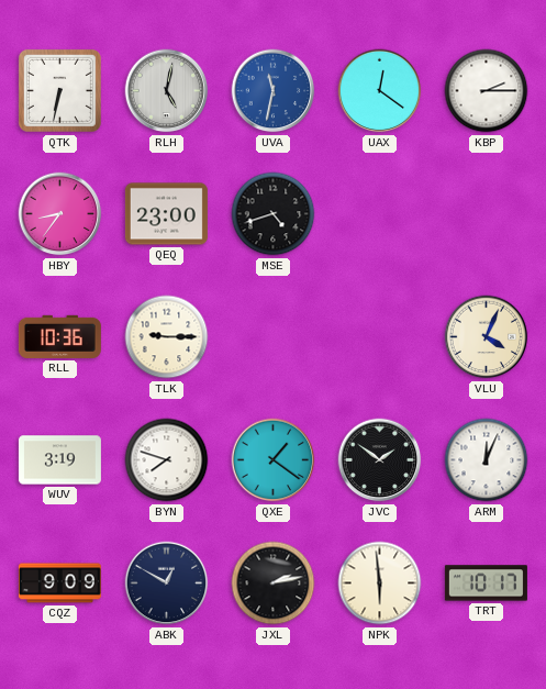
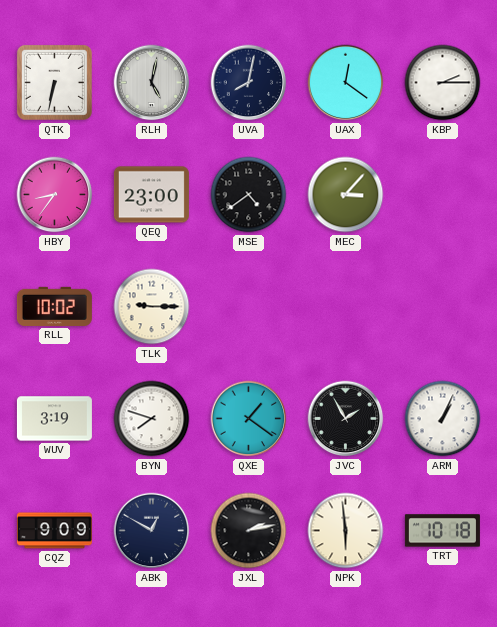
UVA: 11:32 -> 8:02
UVA dial: blue -> navy
MSE: 4:42 -> 4:39
MEC: none -> 3:07
RLL: 10:36 -> 10:02
VLU: 4:04 -> none
JVC: 1:51 -> 1:55
ARM: 12:04 -> 1:04
TRT: 10:17 -> 10:18
